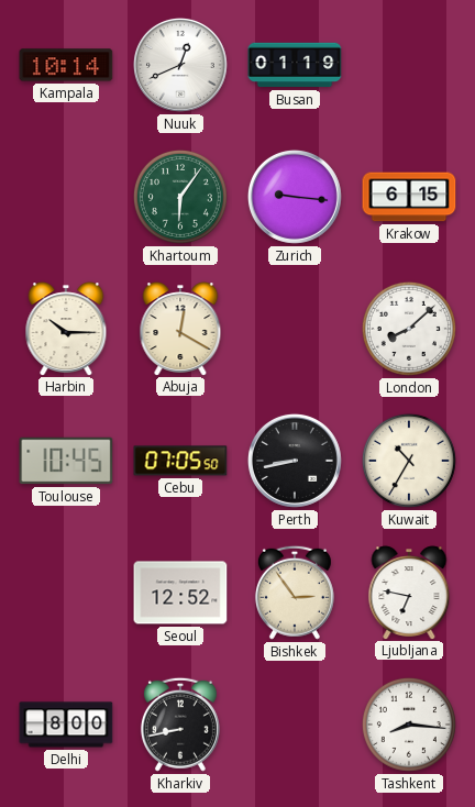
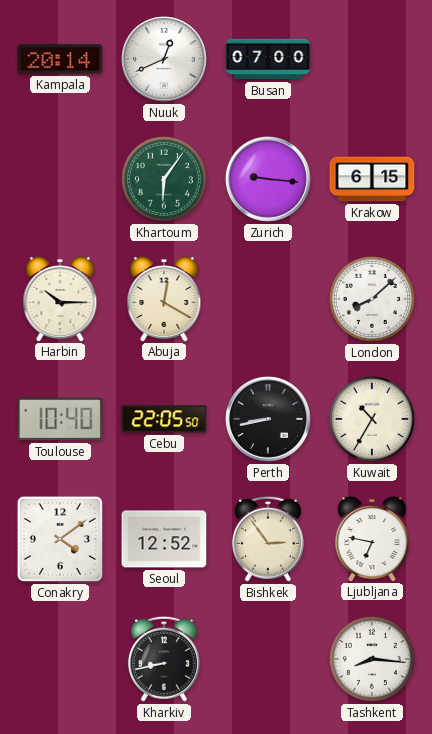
Kampala: 10:14 -> 20:14
Busan: 01:19 -> 07:00
Toulouse: 10:45 -> 10:40
Cebu: 07:05 -> 22:05
Conakry: none -> 4:09
Delhi: 8:00 -> none
